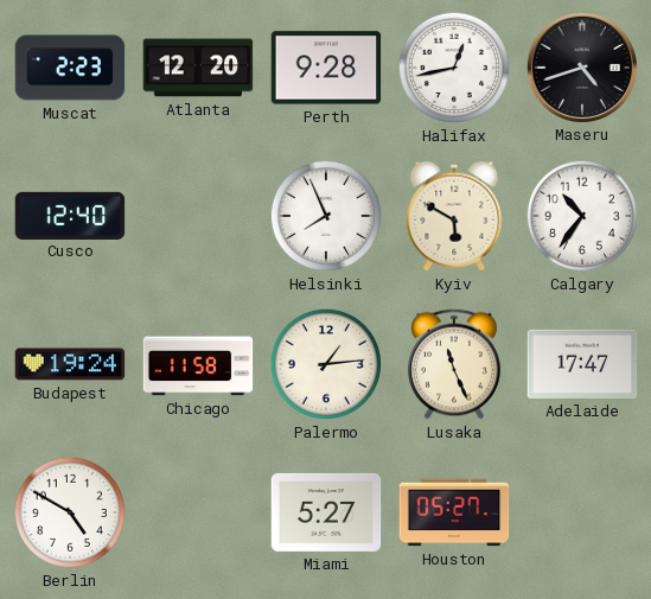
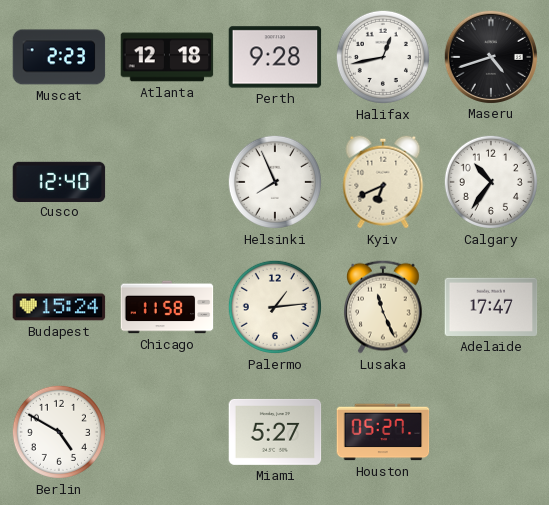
Atlanta: 12:20 -> 12:18
Kyiv: 5:50 -> 6:41
Budapest: 19:24 -> 15:24
